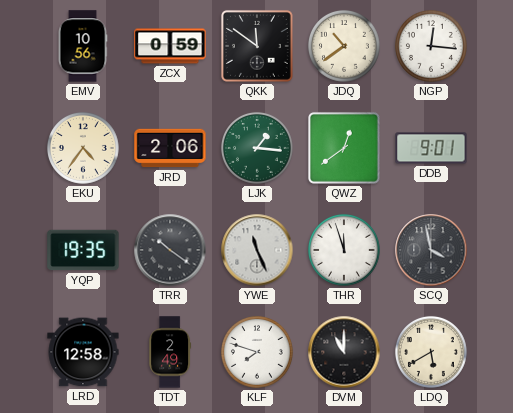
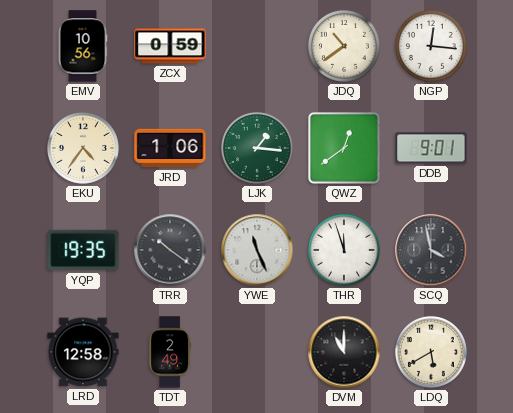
QKK: 11:51 -> none
JRD: 2:06 -> 1:06
KLF: 7:48 -> none
